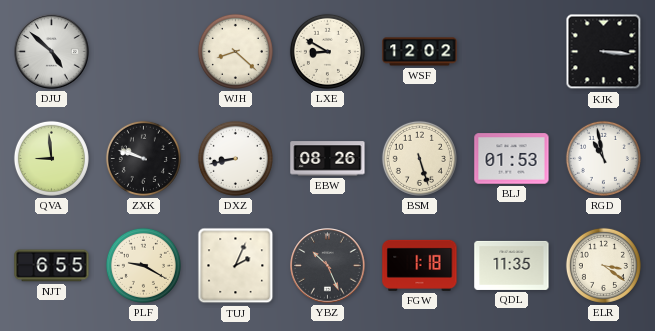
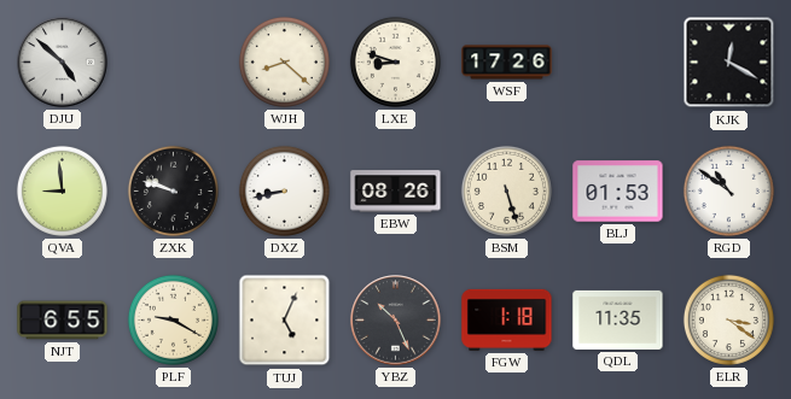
LXE: 8:50 -> 8:48
WSF: 12:02 -> 17:26
KJK: 3:16 -> 12:20
RGD: 10:58 -> 10:51
TUJ: 2:04 -> 5:04
